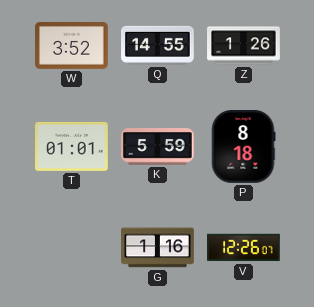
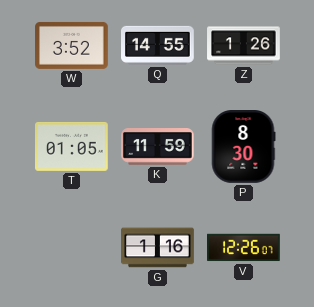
T: 01:01 -> 01:05
K: 5:59 -> 11:59
P: 8:18 -> 8:30
